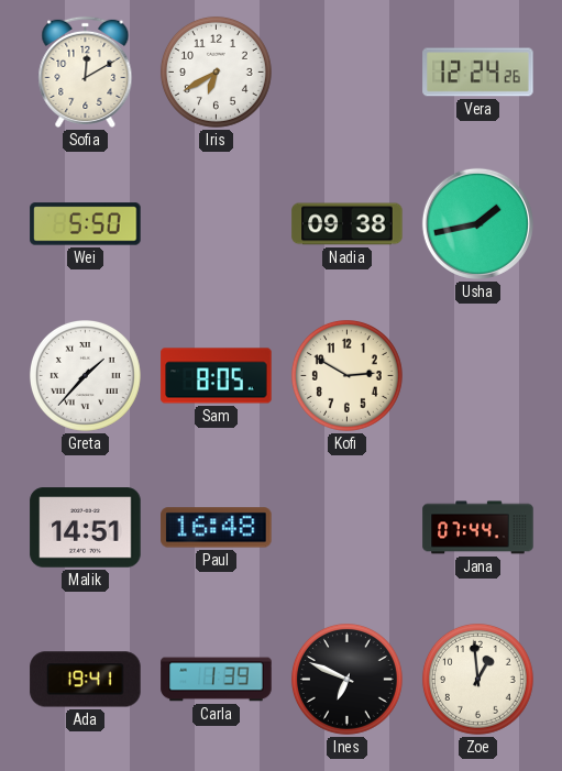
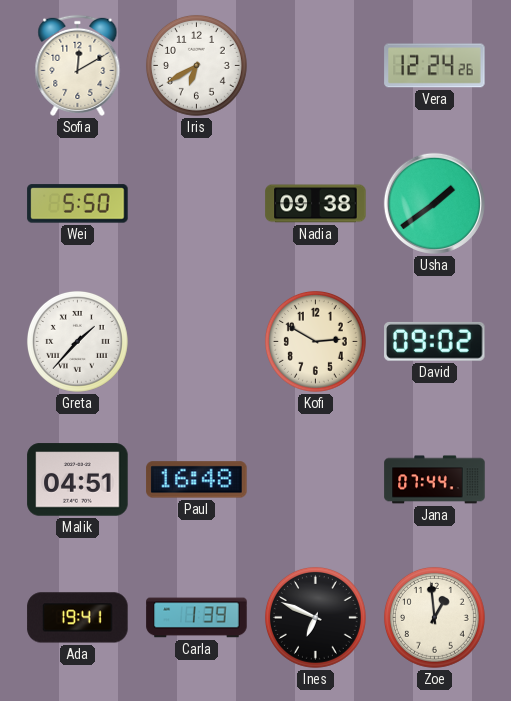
Usha: 1:43 -> 1:39
Sam: 8:05 -> none
David: none -> 09:02
Malik: 14:51 -> 04:51
